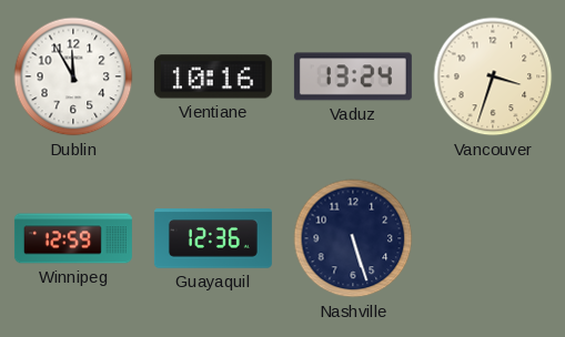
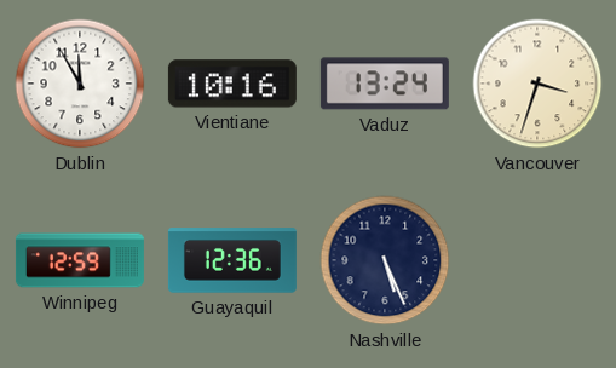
Nashville: 5:27 -> 5:26
